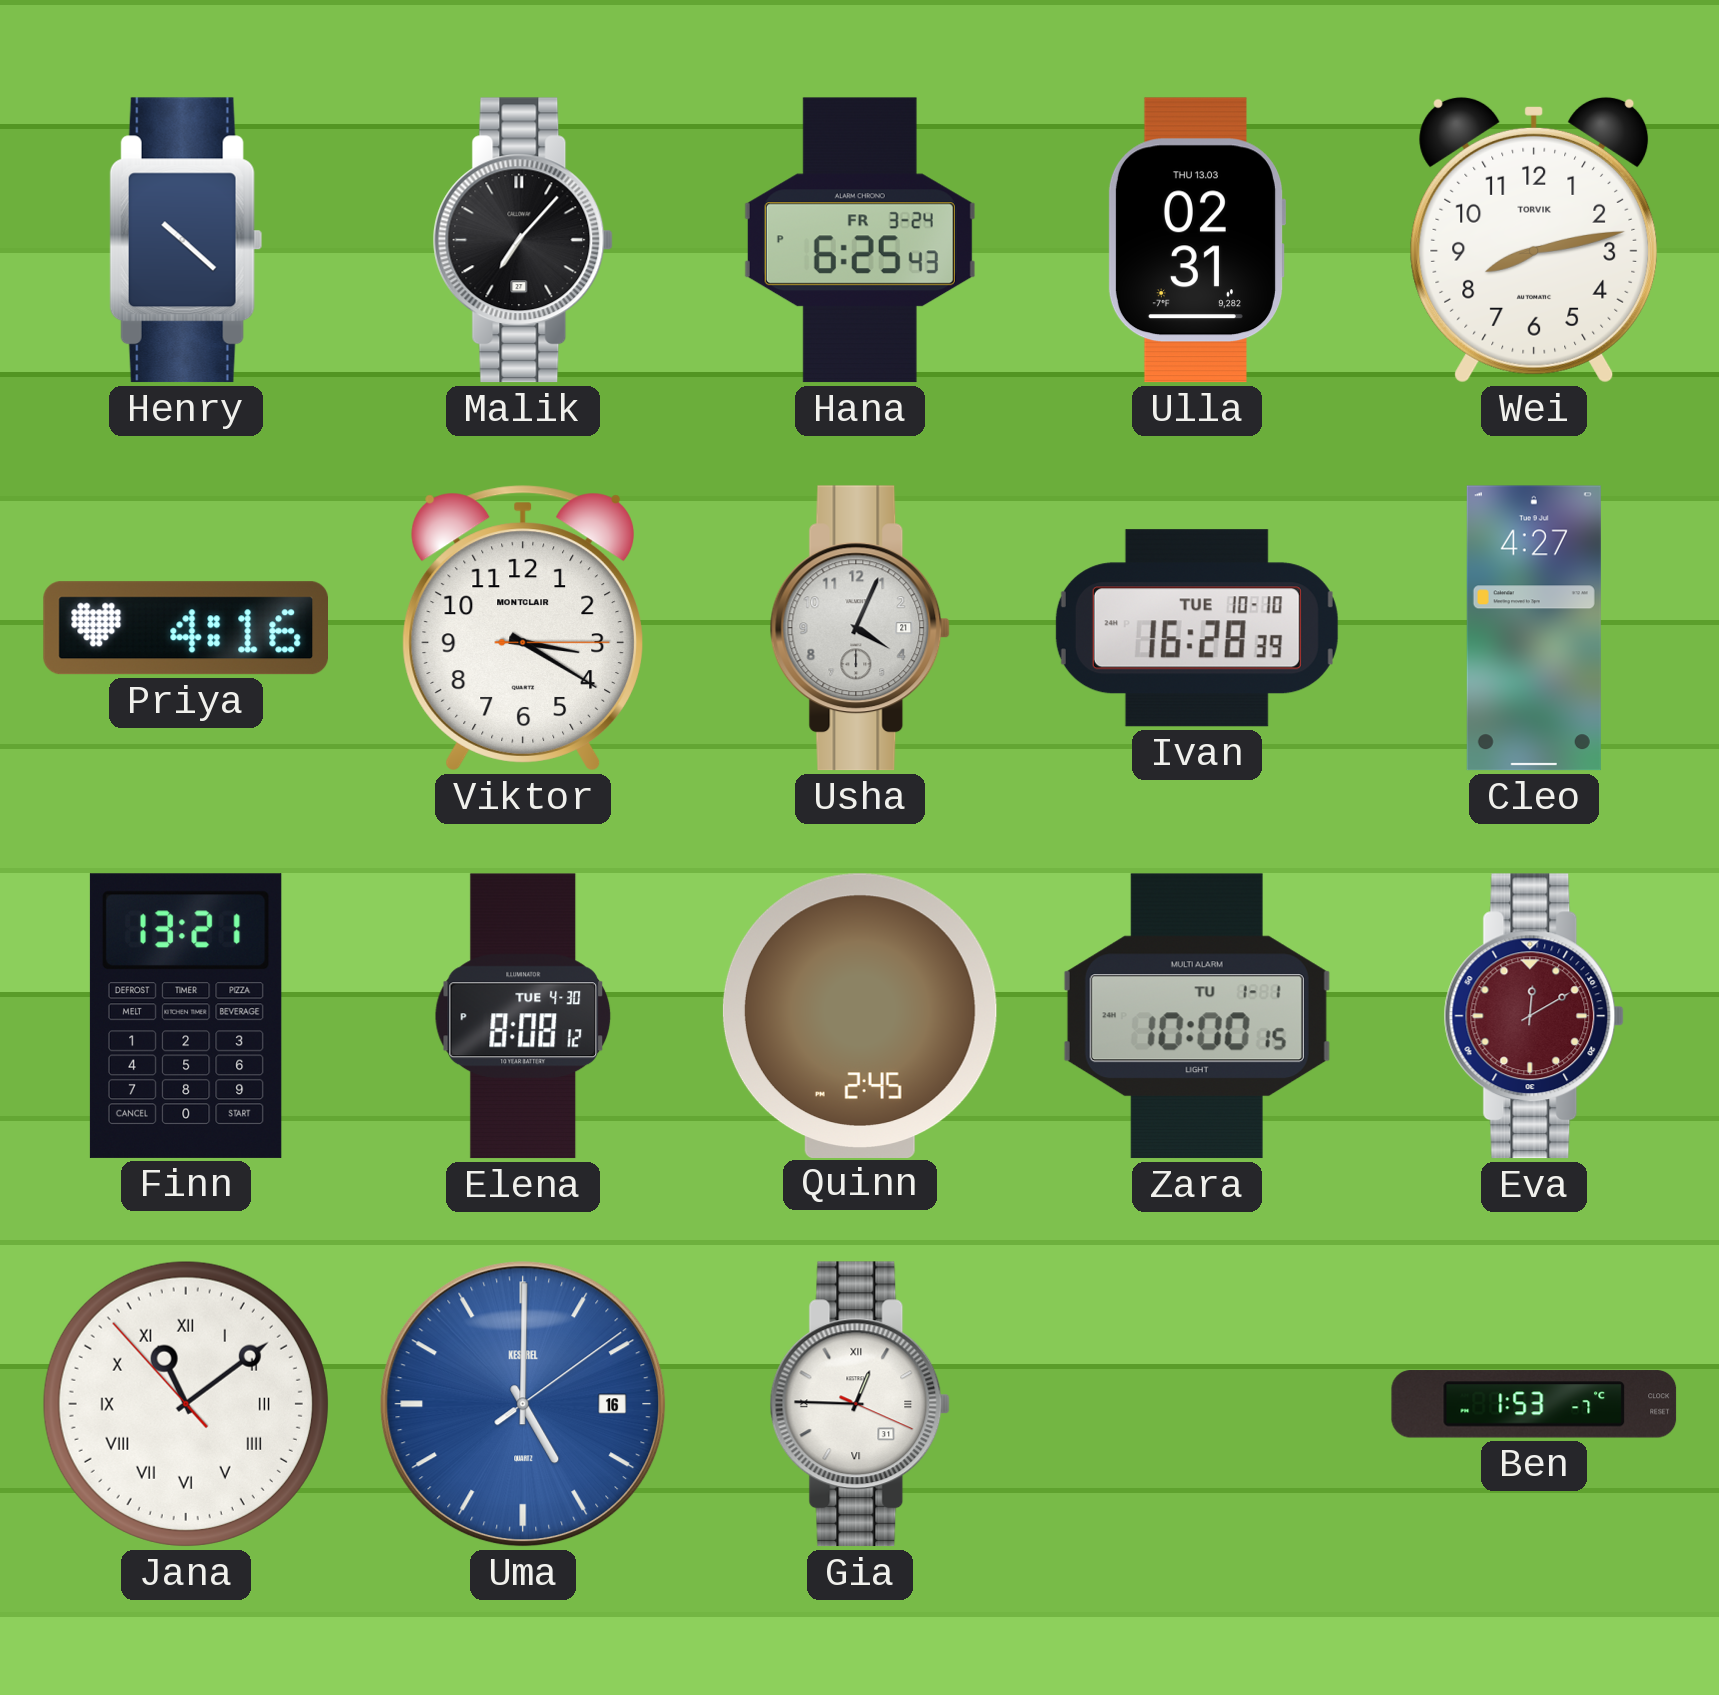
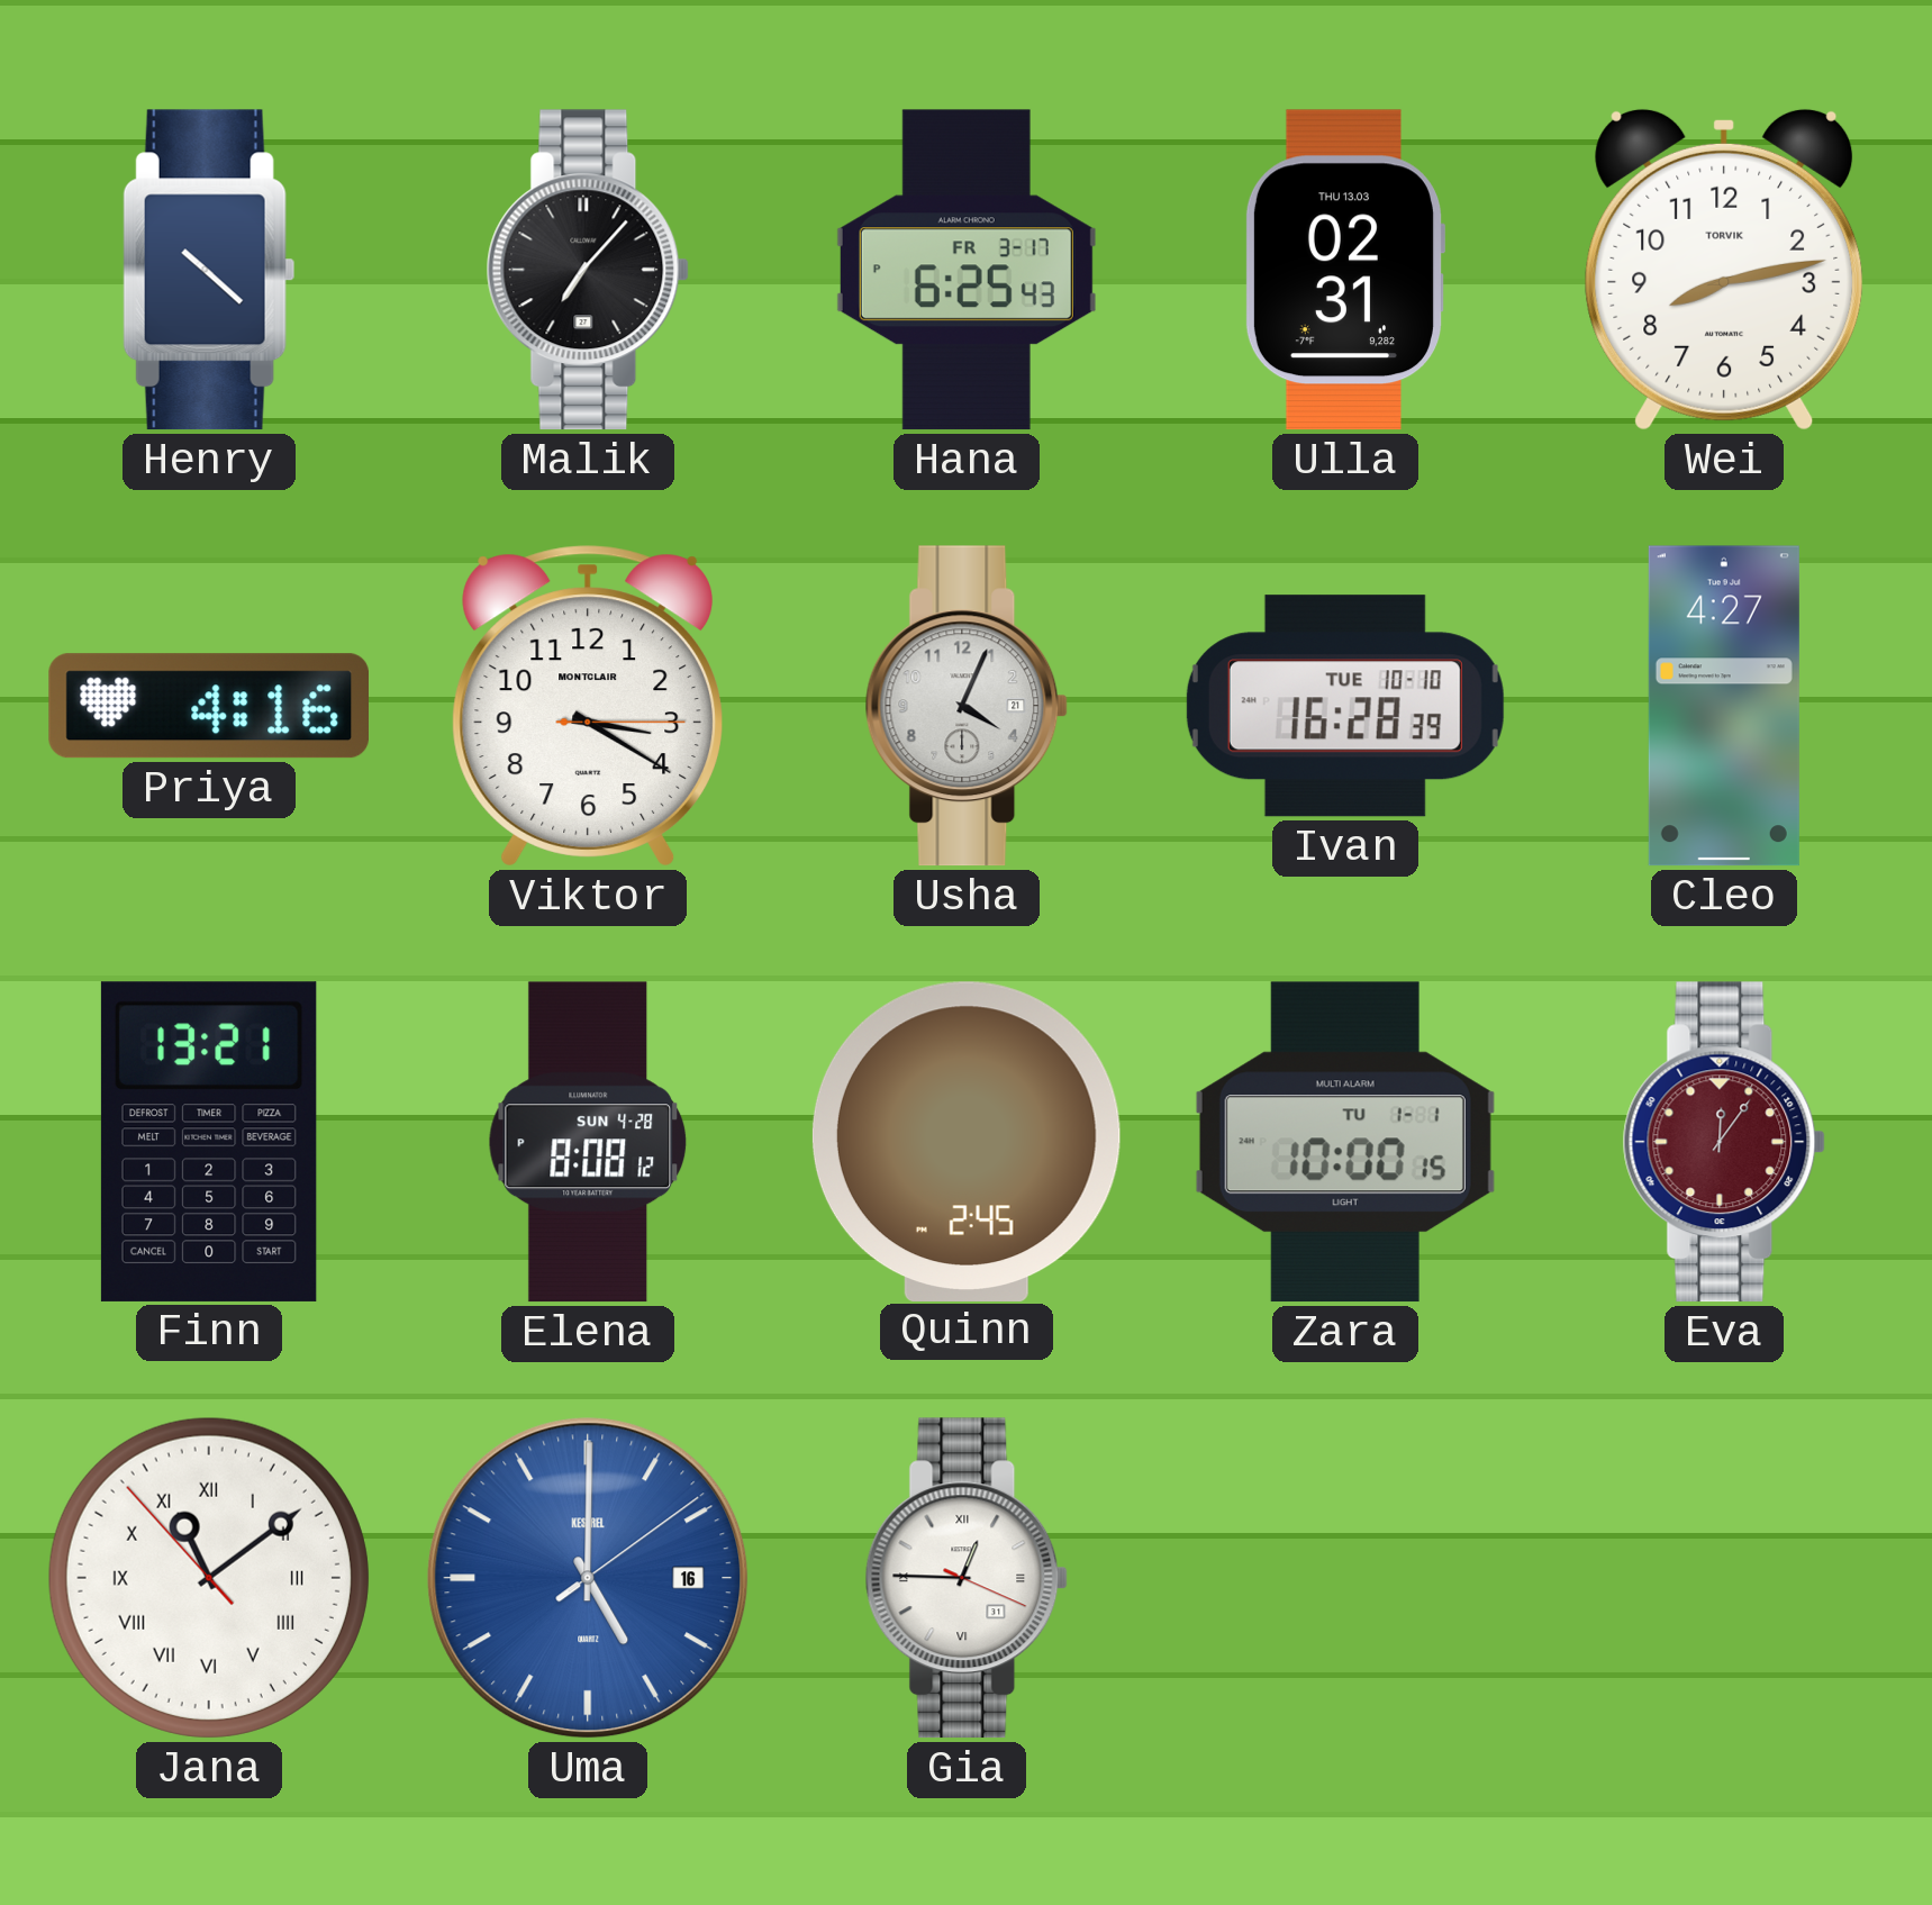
Hana date: FR 3-24 -> FR 3-17
Elena date: TUE 4-30 -> SUN 4-28
Eva: 12:10 -> 12:06
Ben: 1:53 -> none
